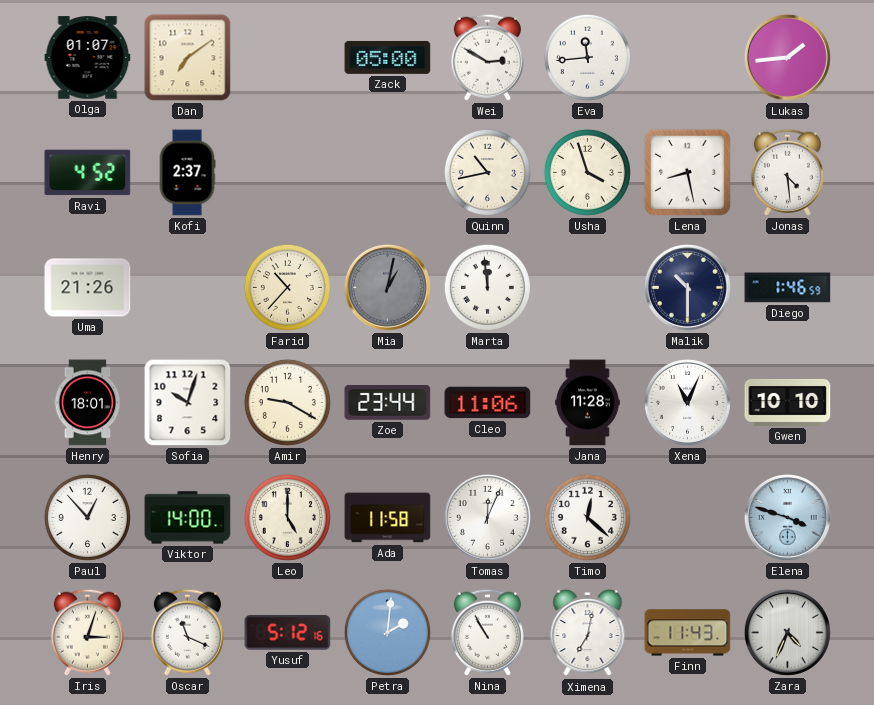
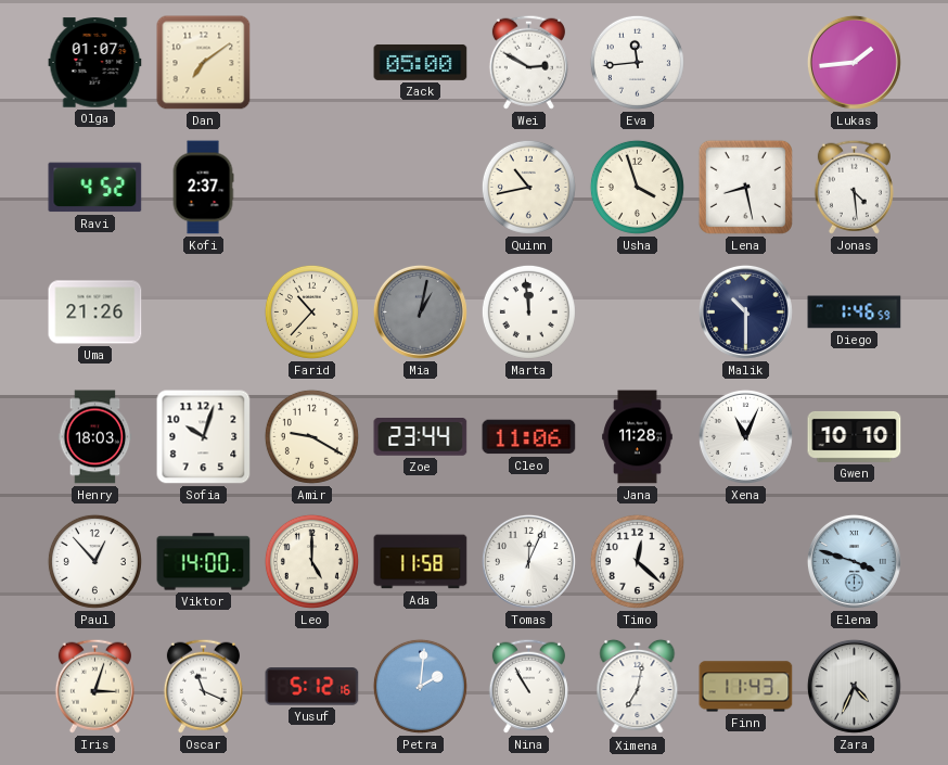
Henry: 18:01 -> 18:03
